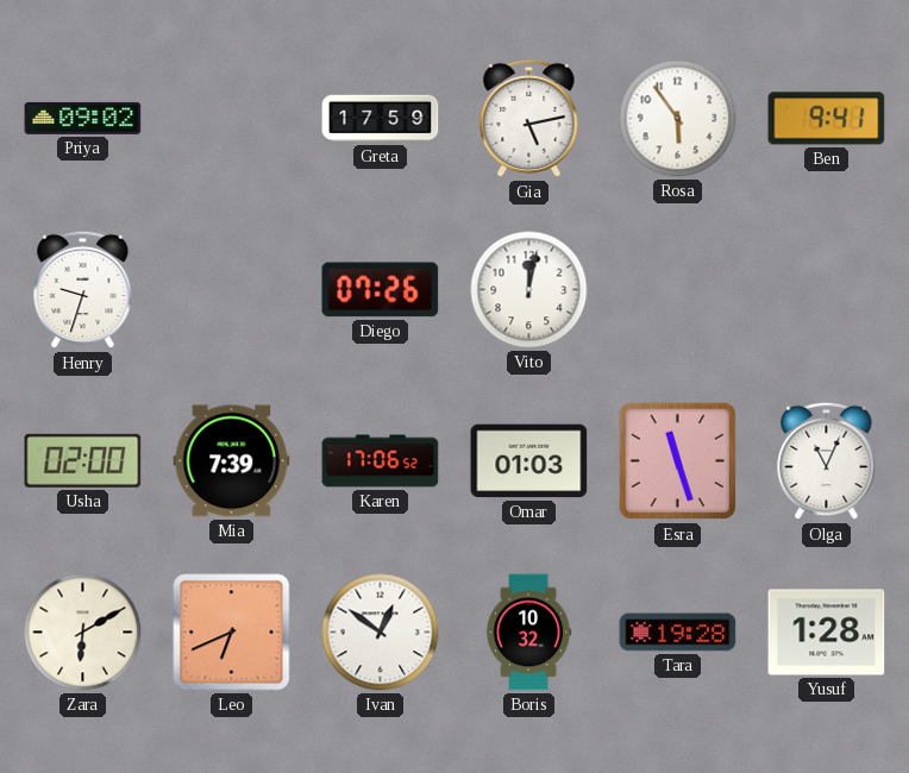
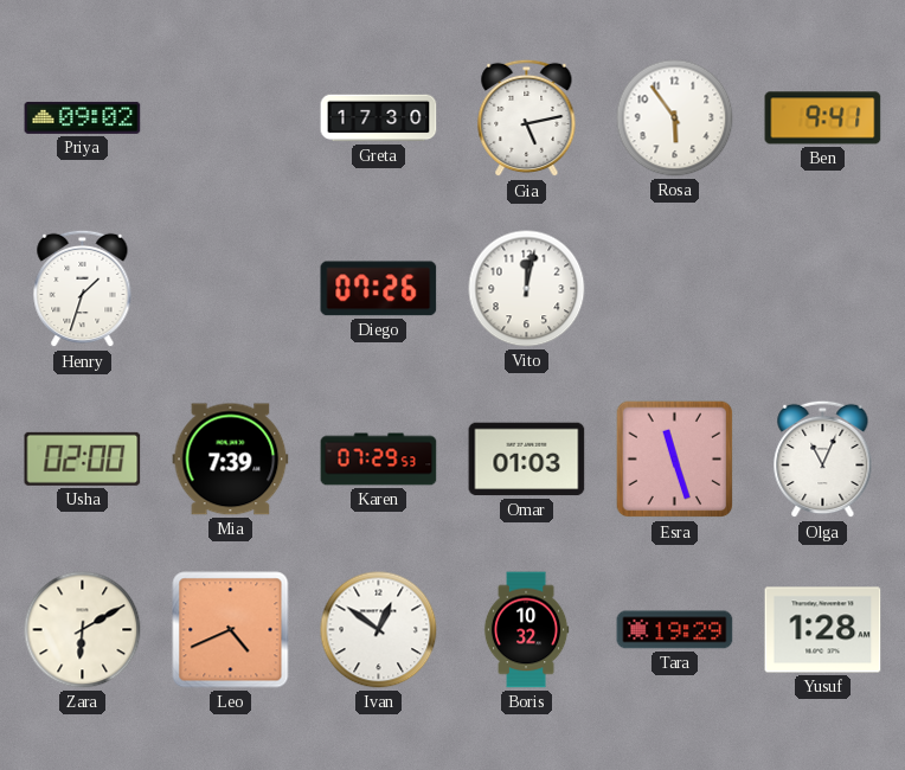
Greta: 17:59 -> 17:30
Henry: 9:33 -> 1:33
Karen: 17:06 -> 07:29
Leo: 6:41 -> 4:41
Tara: 19:28 -> 19:29
